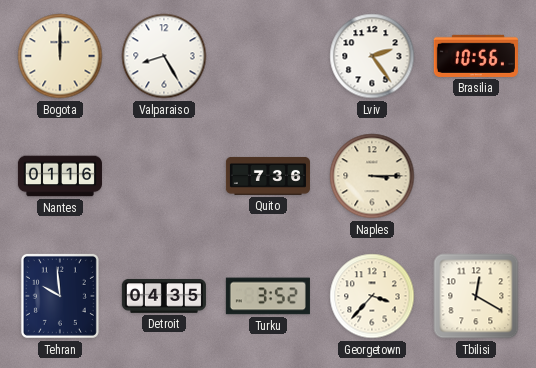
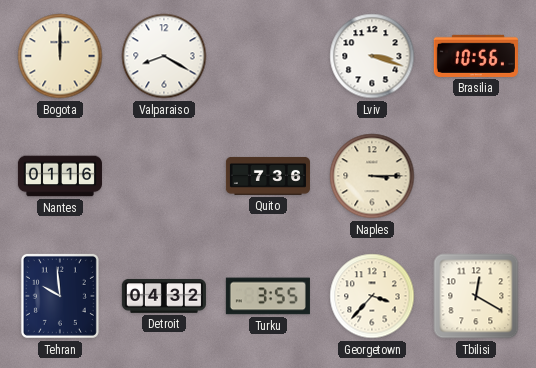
Valparaiso: 8:25 -> 8:20
Lviv: 2:24 -> 3:18
Detroit: 04:35 -> 04:32
Turku: 3:52 -> 3:55
